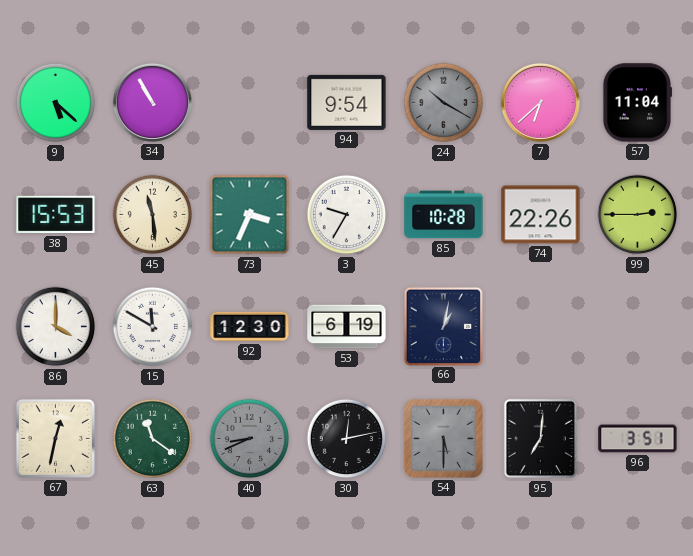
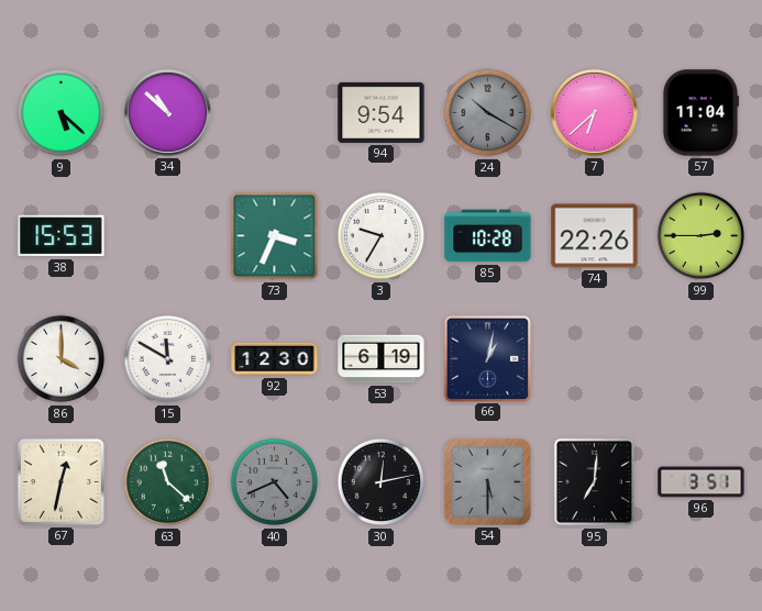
34: 10:55 -> 10:52
45: 11:29 -> none
63: 11:21 -> 11:22
40: 8:41 -> 4:41
